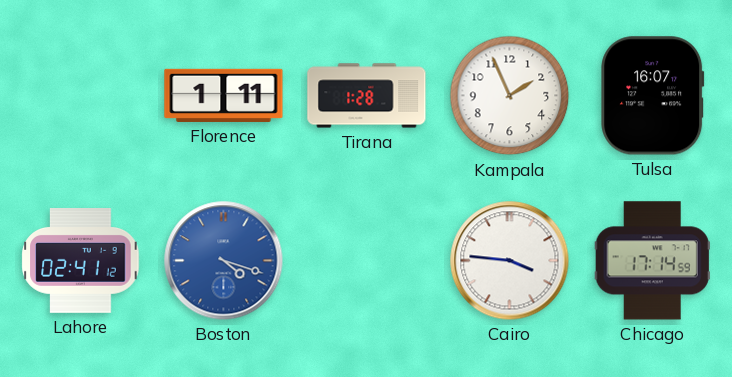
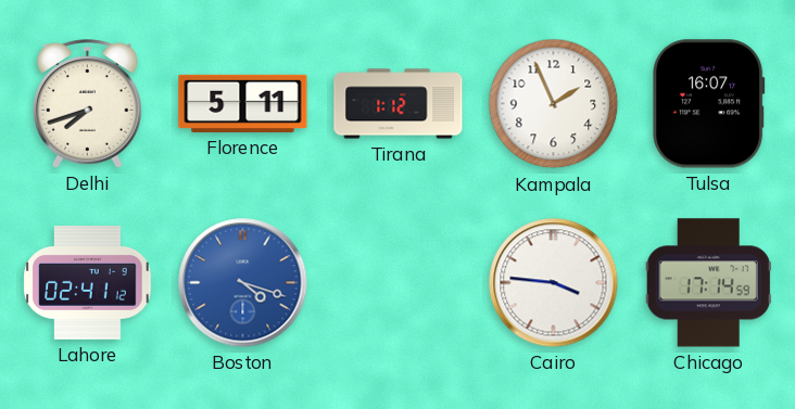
Delhi: none -> 7:42
Florence: 1:11 -> 5:11
Tirana: 1:28 -> 1:12
